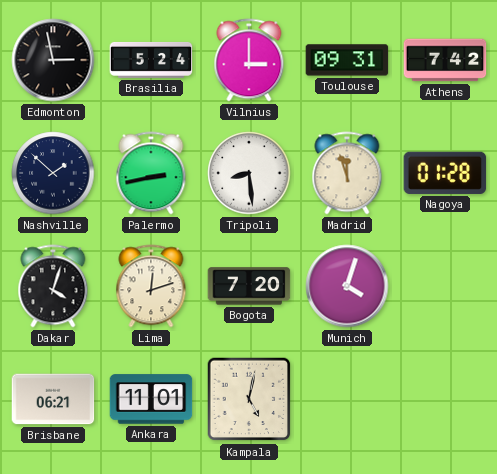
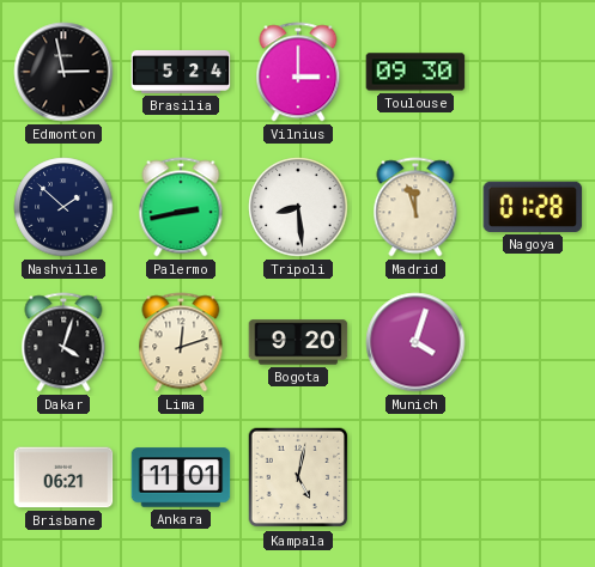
Toulouse: 09:31 -> 09:30
Athens: 7:42 -> none
Bogota: 7:20 -> 9:20
